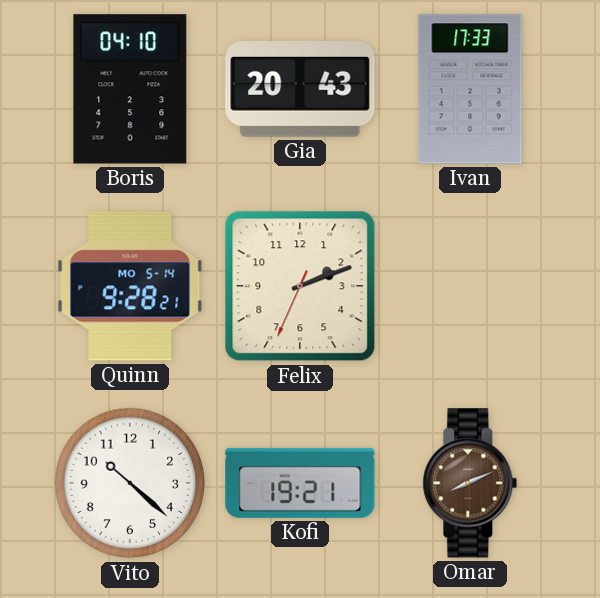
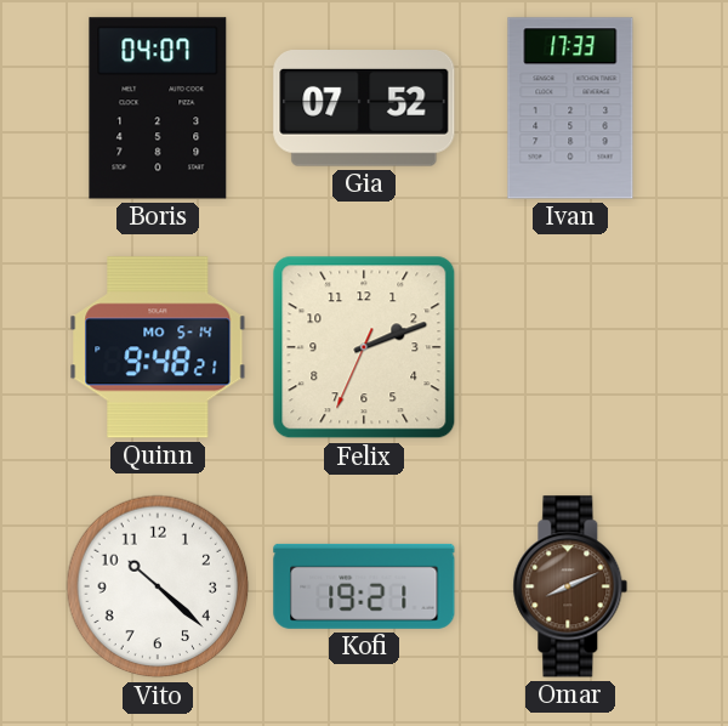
Boris: 04:10 -> 04:07
Gia: 20:43 -> 07:52
Quinn: 9:28 -> 9:48
